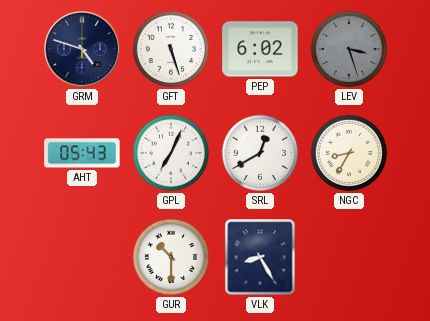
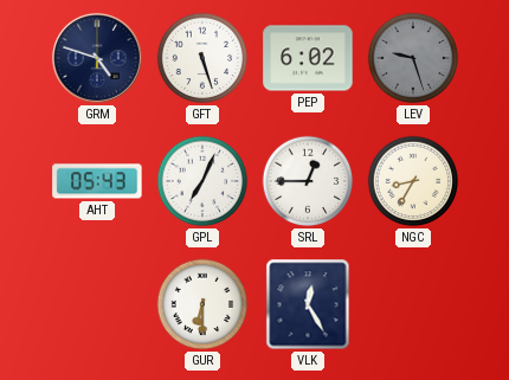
LEV: 3:27 -> 9:27
SRL: 12:40 -> 12:45
GUR: 10:30 -> 6:30
VLK: 8:25 -> 12:25
